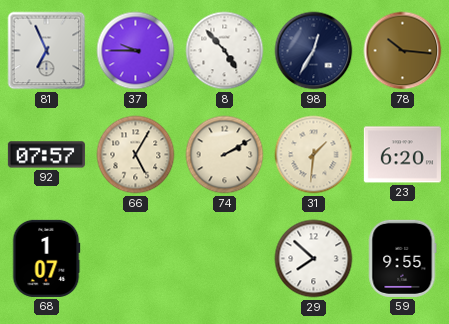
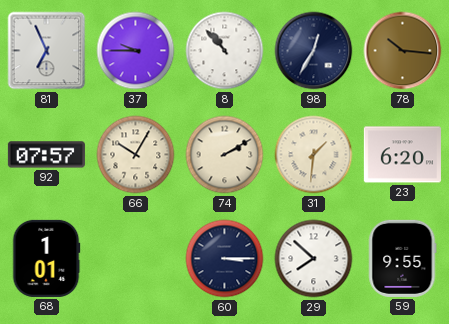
8: 4:53 -> 10:53
66: 5:05 -> 10:05
68: 1:07 -> 1:01
60: none -> 3:15
